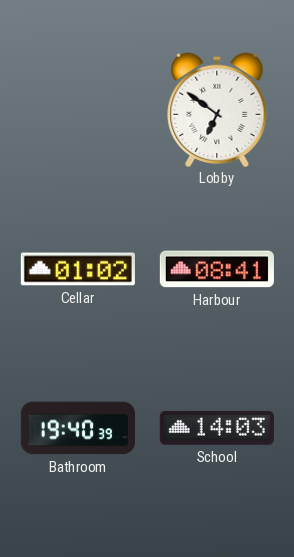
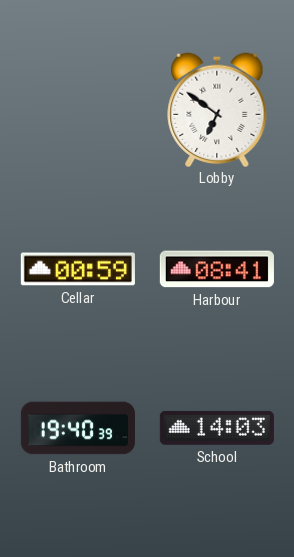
Cellar: 01:02 -> 00:59
